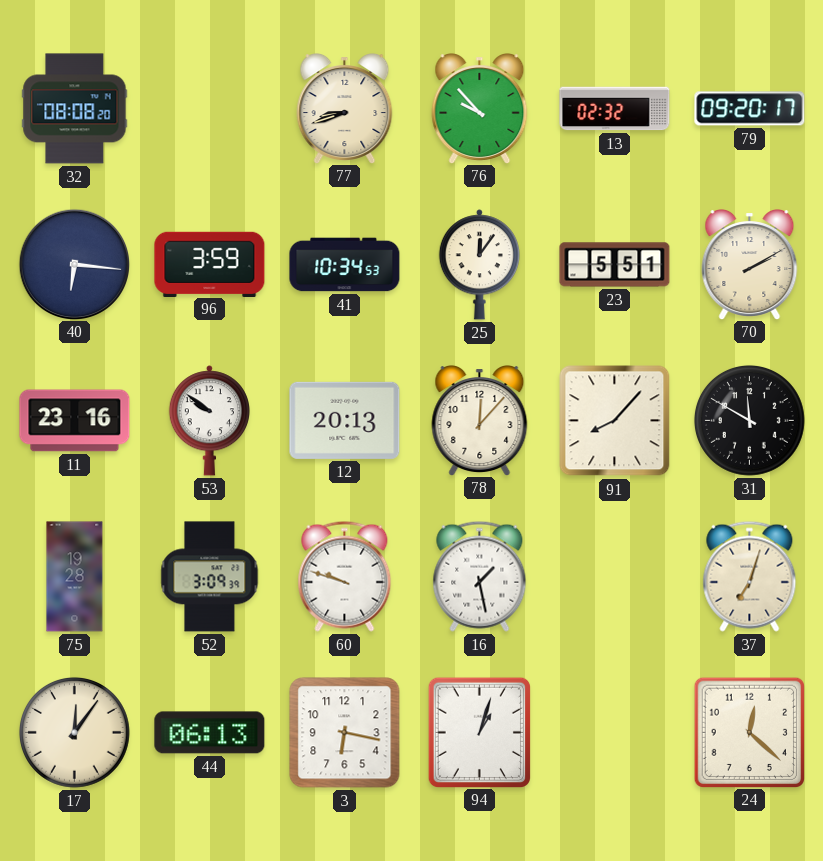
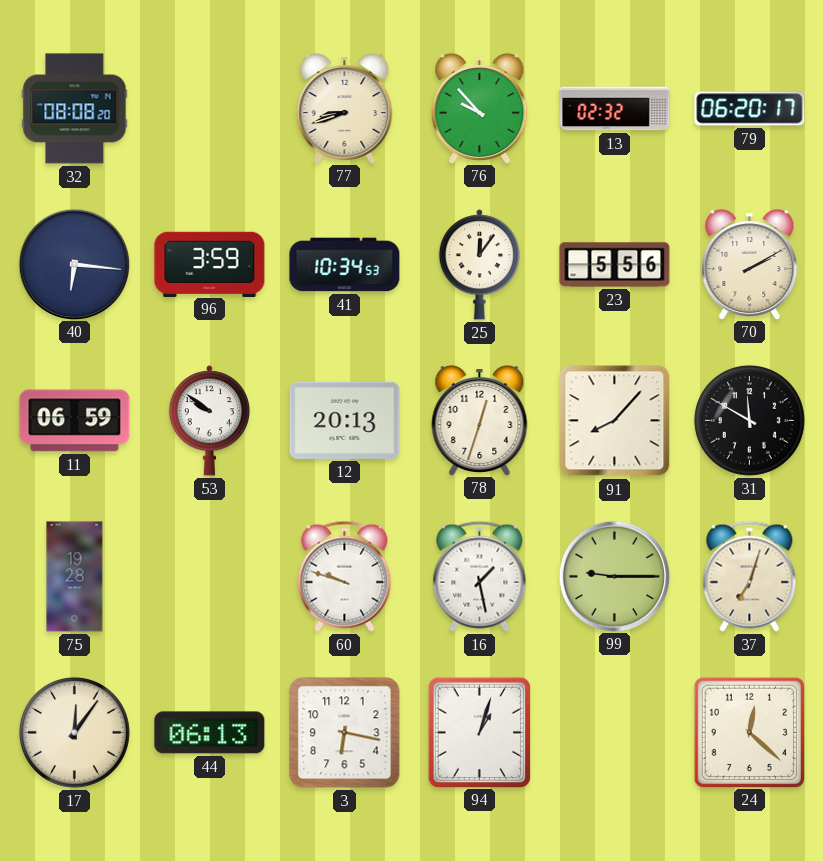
79: 09:20 -> 06:20
23: 5:51 -> 5:56
11: 23:16 -> 06:59
78: 12:07 -> 12:33
52: 3:09 -> none
99: none -> 9:15
